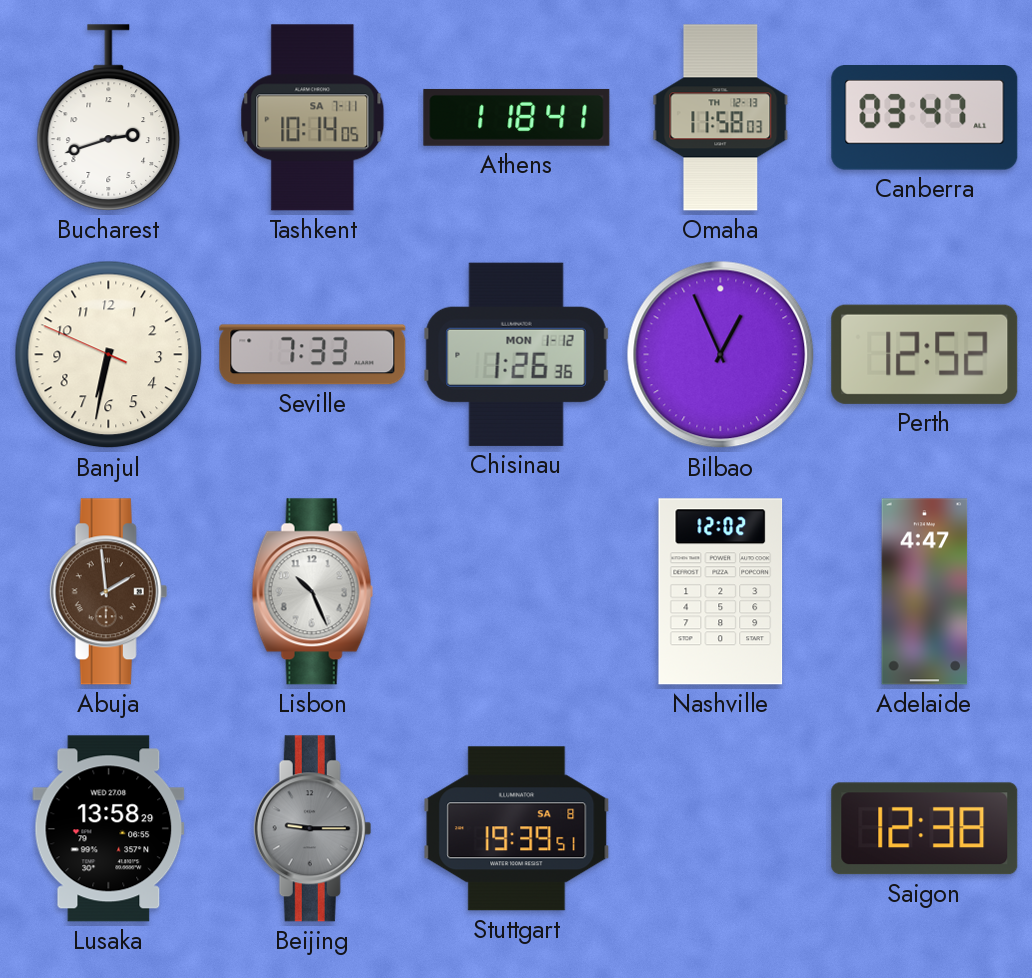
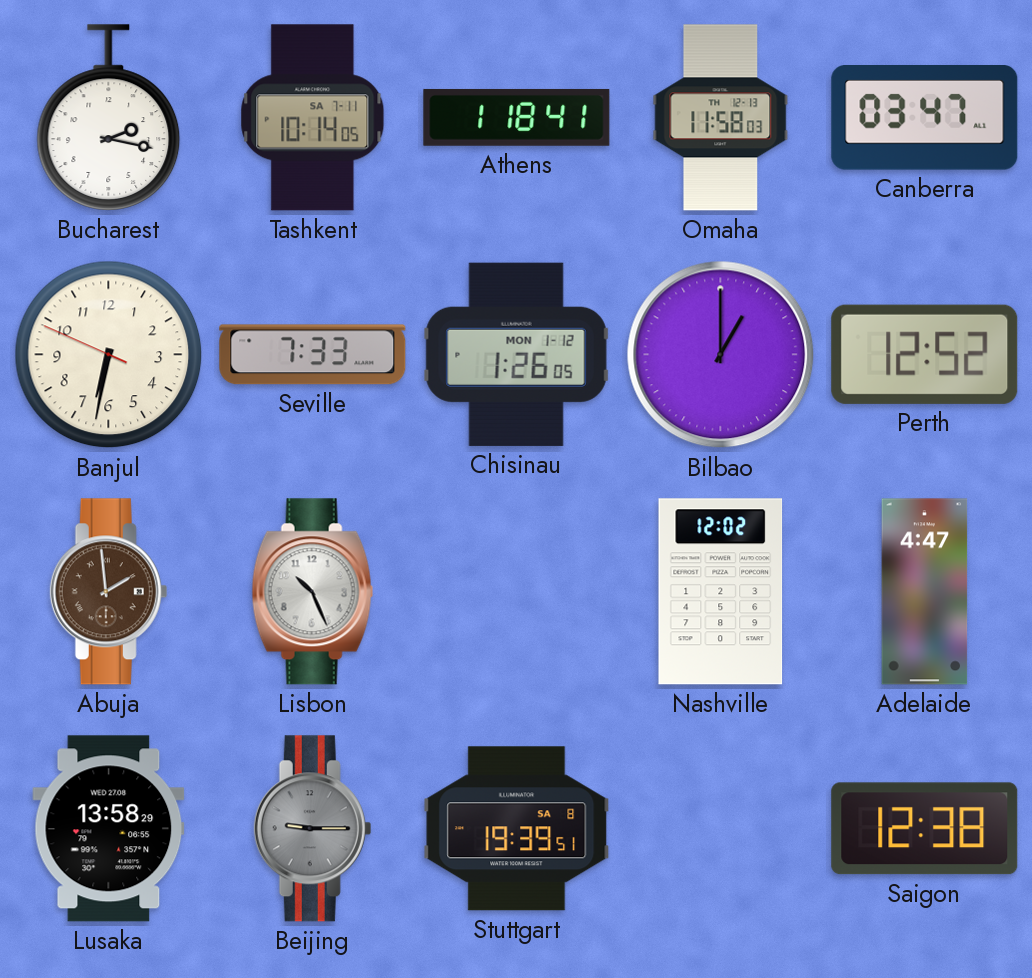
Bucharest: 2:42 -> 2:17
Chisinau: 1:26:36 -> 1:26:05
Bilbao: 12:56 -> 1:00
